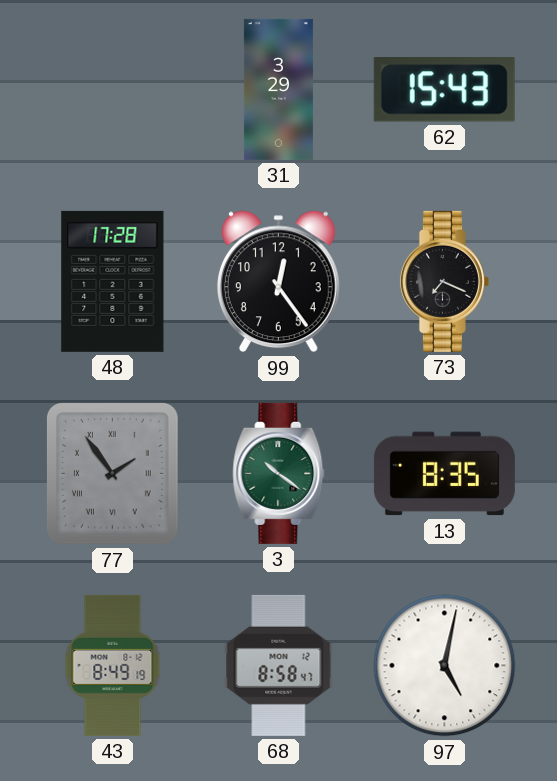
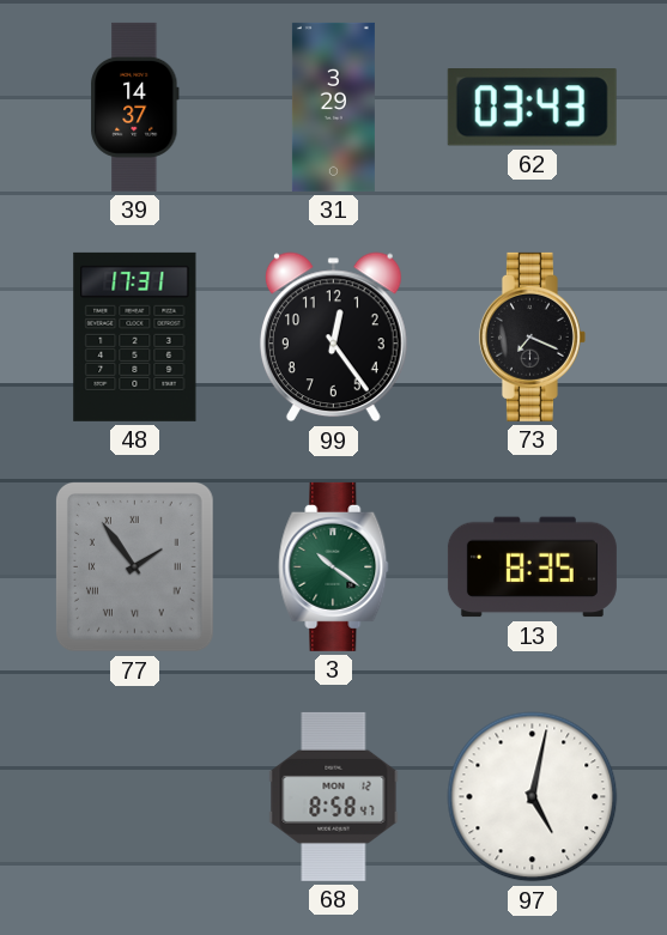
39: none -> 14:37
62: 15:43 -> 03:43
48: 17:28 -> 17:31
43: 8:49 -> none
